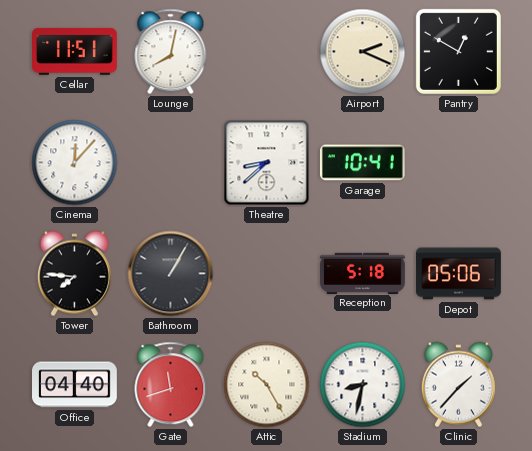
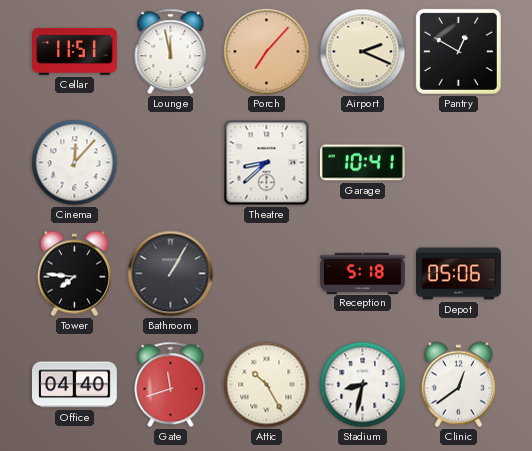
Lounge: 8:02 -> 11:58
Porch: none -> 7:07
Clinic: 1:37 -> 12:39
